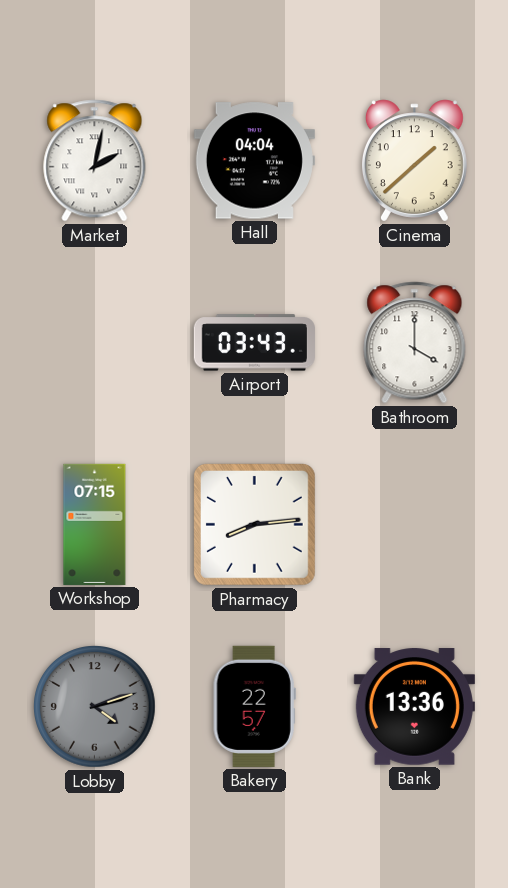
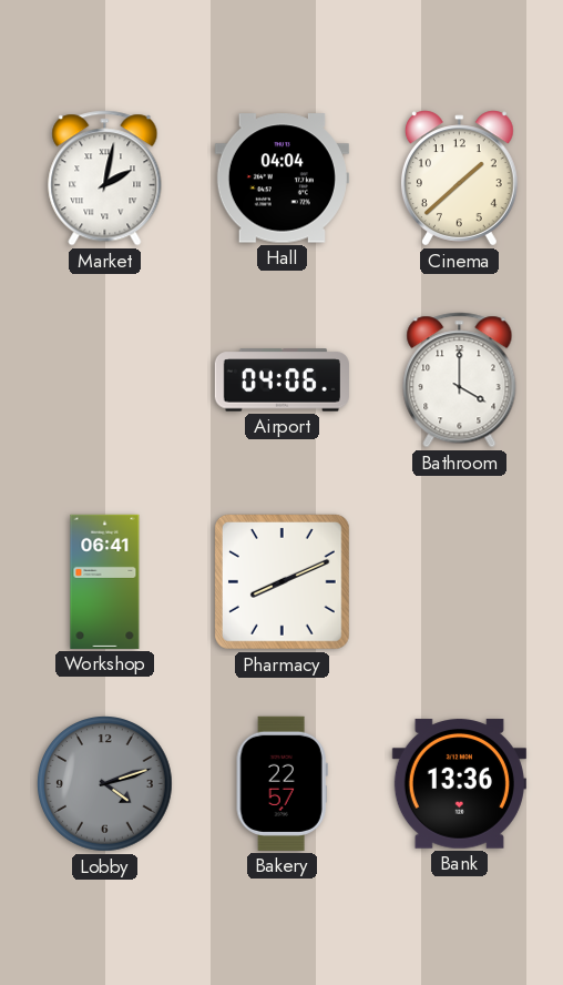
Airport: 03:43 -> 04:06
Workshop: 07:15 -> 06:41
Pharmacy: 8:14 -> 8:11
